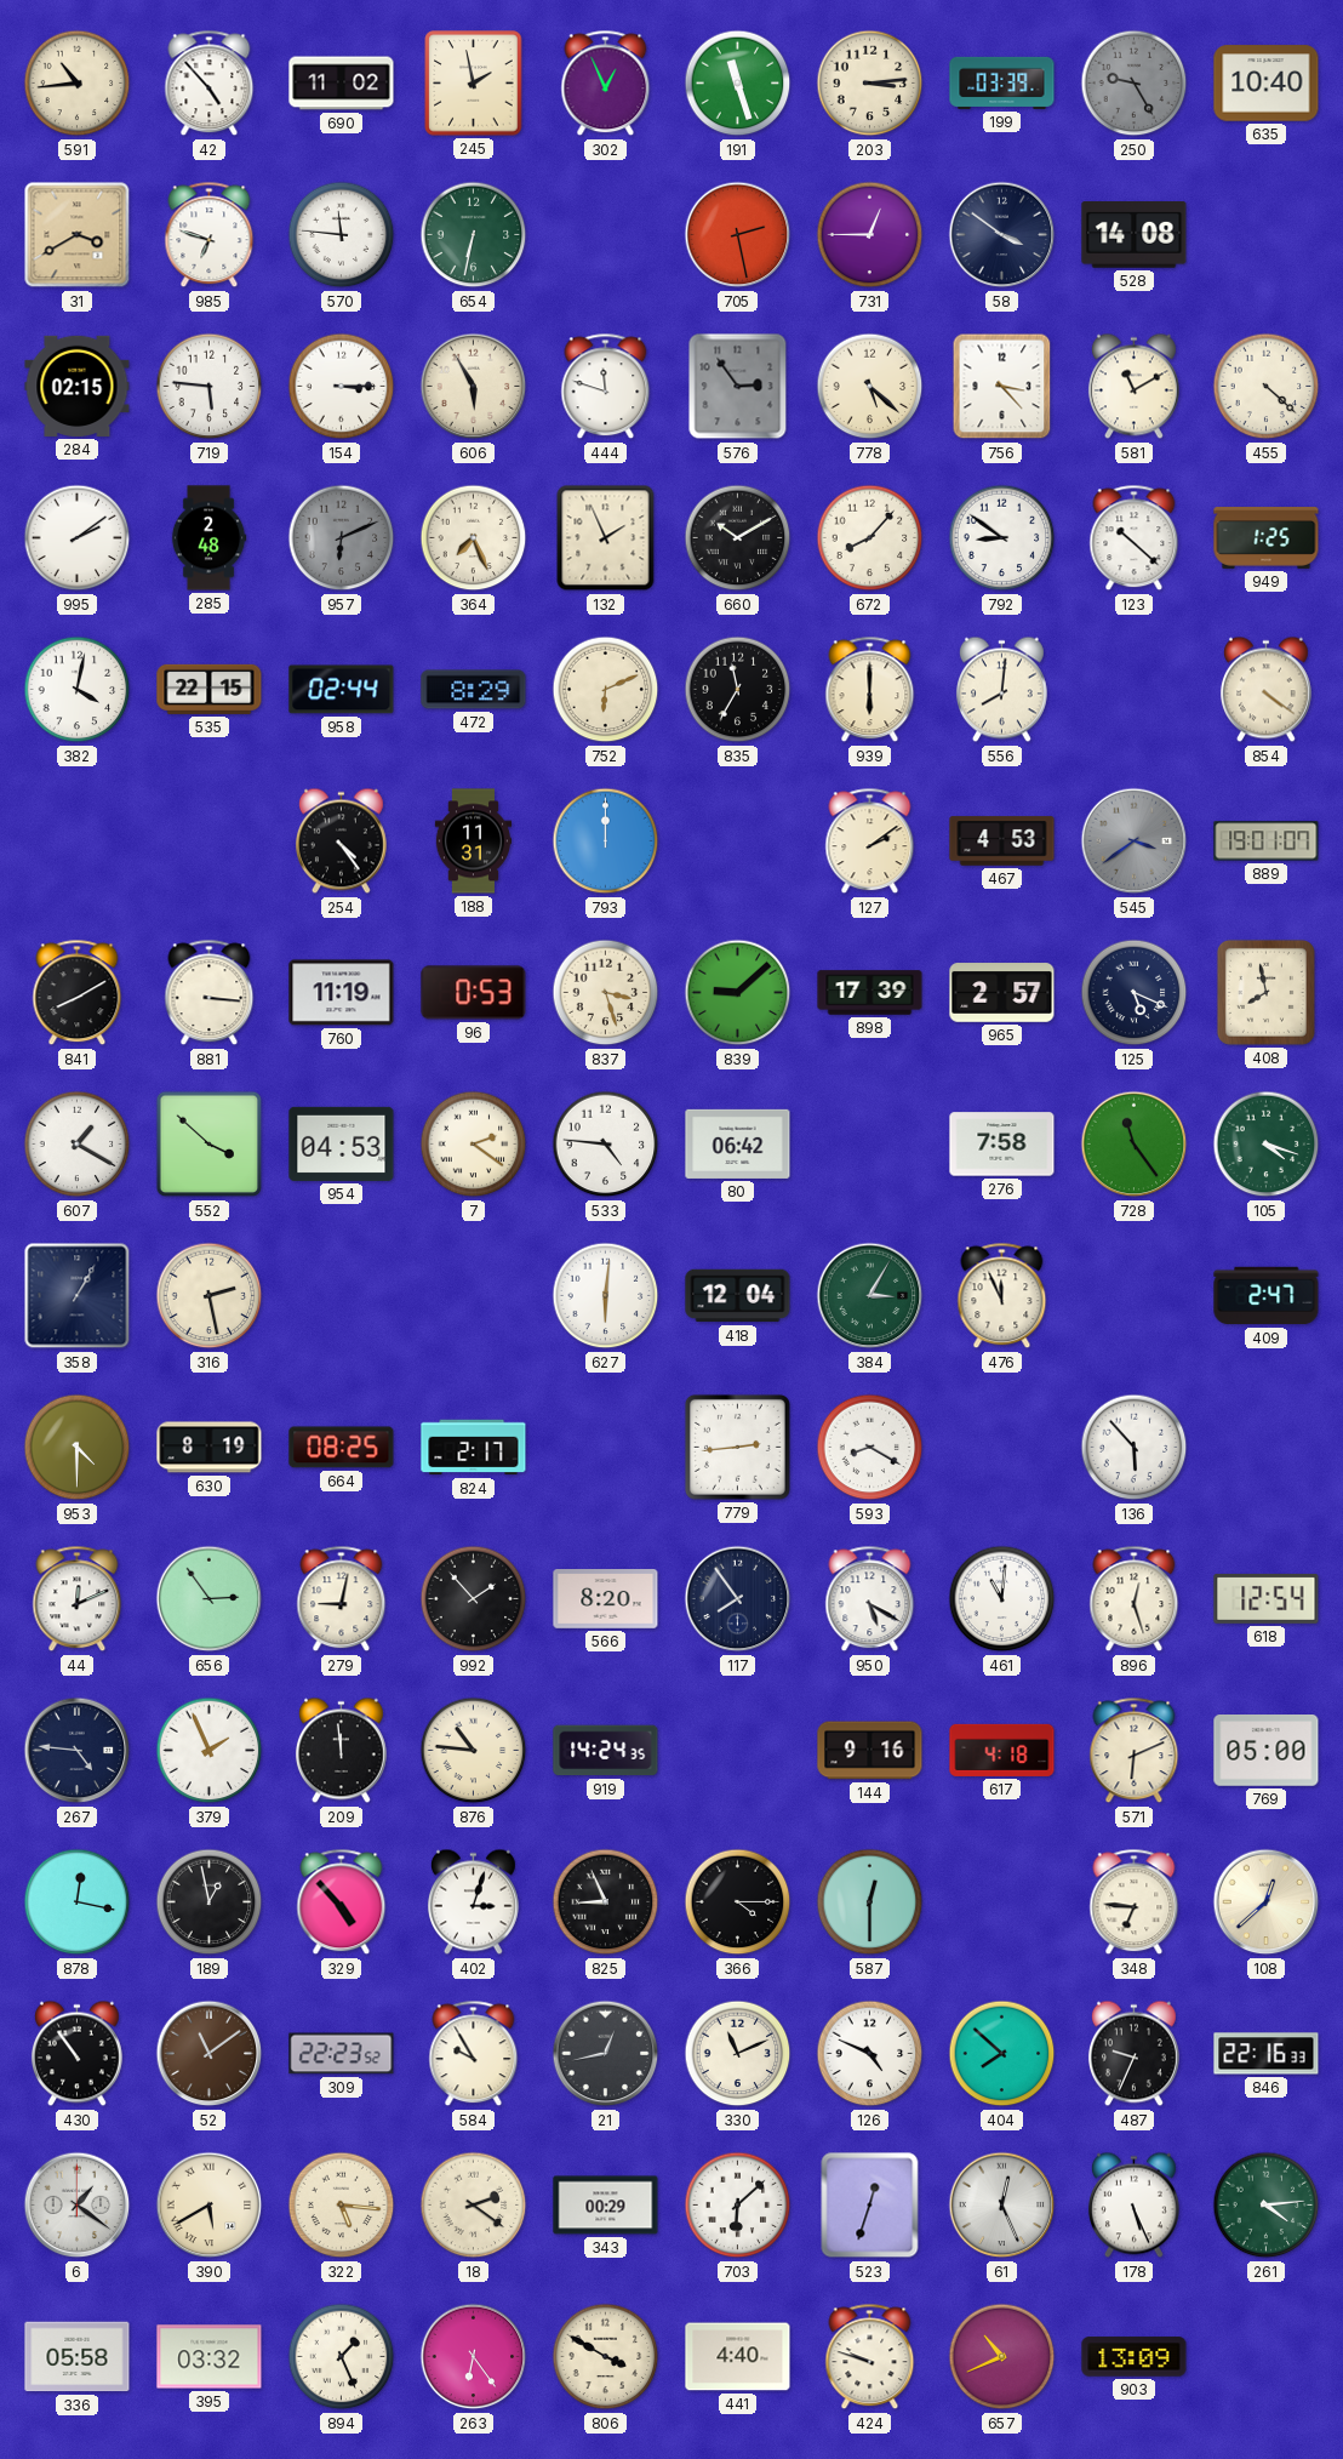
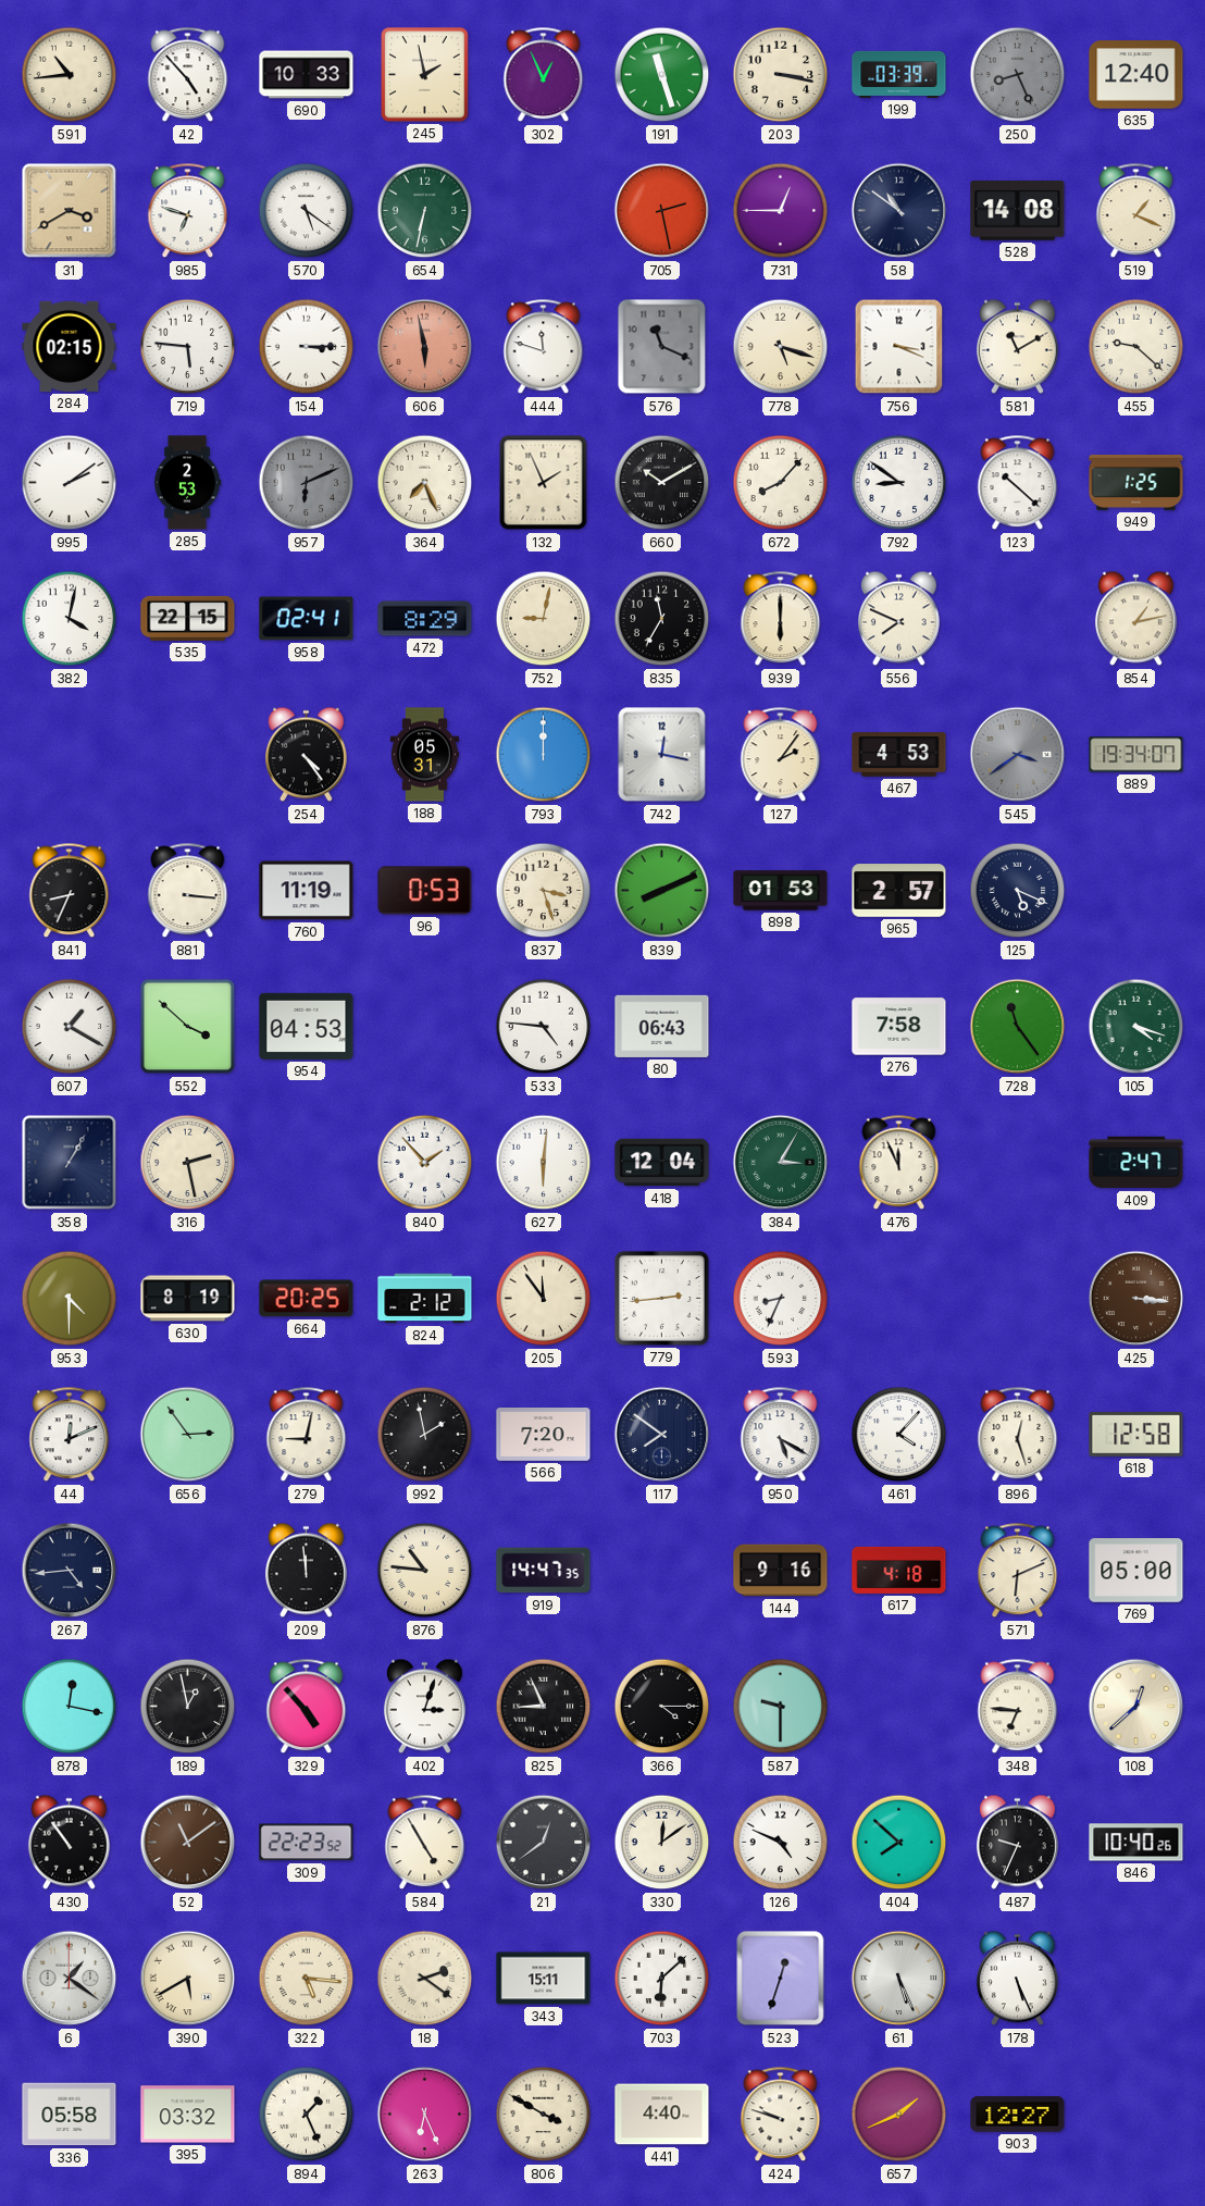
690: 11:02 -> 10:33
203: 3:14 -> 3:17
250: 9:25 -> 8:26
635: 10:40 -> 12:40
570: 11:46 -> 5:21
58: 3:51 -> 10:51
519: none -> 1:19
606: 5:55 -> 5:58
606 dial: cream -> salmon
576: 2:54 -> 11:19
778: 5:22 -> 5:18
756: 3:23 -> 3:19
455: 4:22 -> 9:22
285: 2:48 -> 2:53
958: 02:44 -> 02:41
752: 6:11 -> 9:02
556: 8:01 -> 7:49
854: 4:21 -> 1:13
188: 11:31 -> 05:31
742: none -> 12:17
127: 2:09 -> 2:06
889: 19:01 -> 19:34
841: 8:10 -> 8:34
839: 9:08 -> 8:11
898: 17:39 -> 01:53
408: 7:58 -> none
7: 2:21 -> none
80: 06:42 -> 06:43
840: none -> 1:53
664: 08:25 -> 20:25
824: 2:17 -> 2:12
205: none -> 11:54
593: 8:20 -> 8:34
136: 5:53 -> none
425: none -> 3:16
992: 1:53 -> 1:58
566: 8:20 -> 7:20
117: 7:54 -> 7:51
461: 11:01 -> 4:07
618: 12:54 -> 12:58
267: 4:46 -> 4:44
379: 1:56 -> none
919: 14:24 -> 14:47
587: 12:30 -> 9:30
584: 9:55 -> 4:55
21: 12:43 -> 12:39
330: 11:11 -> 12:09
846: 22:16 -> 10:40
343: 00:29 -> 15:11
61: 12:26 -> 5:26
261: 4:14 -> none
263: 6:24 -> 6:26
657: 10:41 -> 1:41
903: 13:09 -> 12:27
